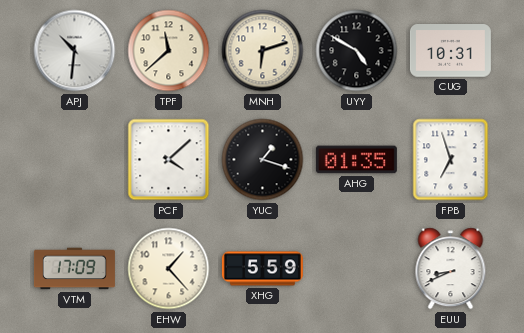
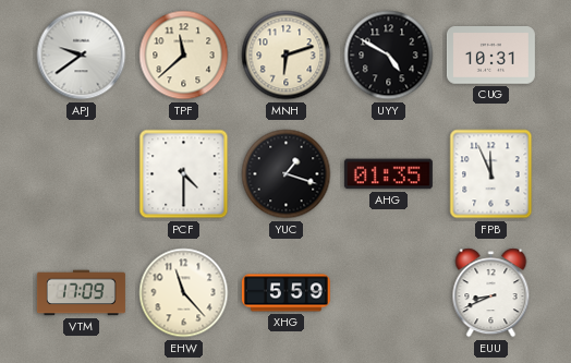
APJ: 10:31 -> 9:39
PCF: 4:08 -> 4:30
FPB: 6:57 -> 11:56
EHW: 1:23 -> 11:23
